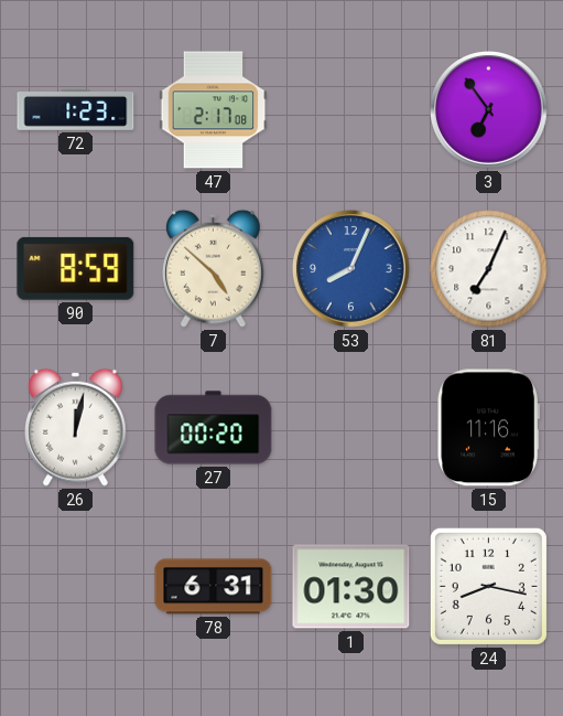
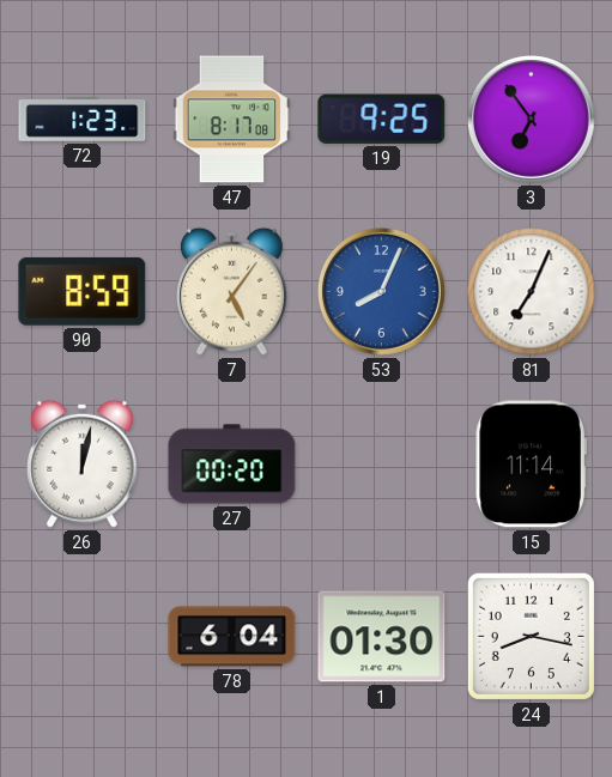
47: 2:17 -> 8:17
19: none -> 9:25
7: 4:52 -> 5:06
15: 11:16 -> 11:14
78: 6:31 -> 6:04
